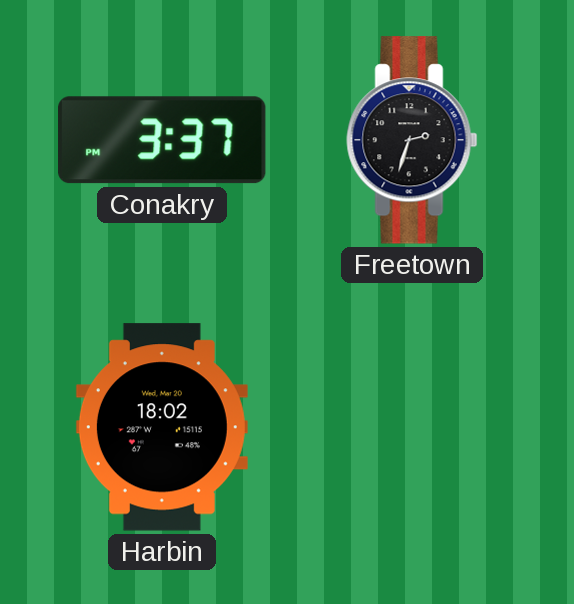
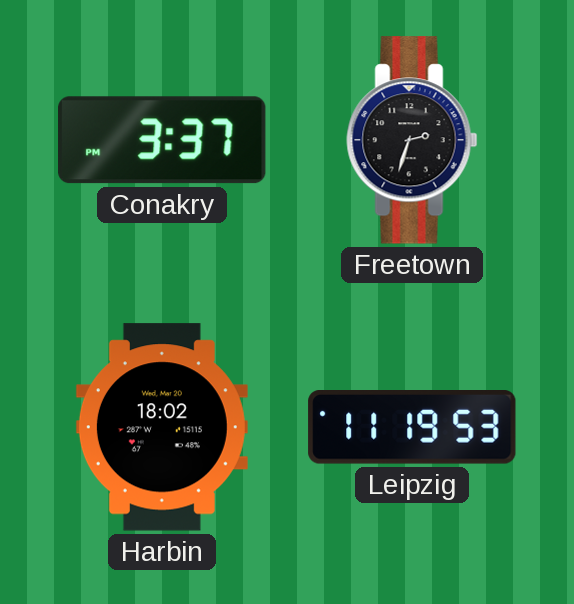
Leipzig: none -> 11:19
